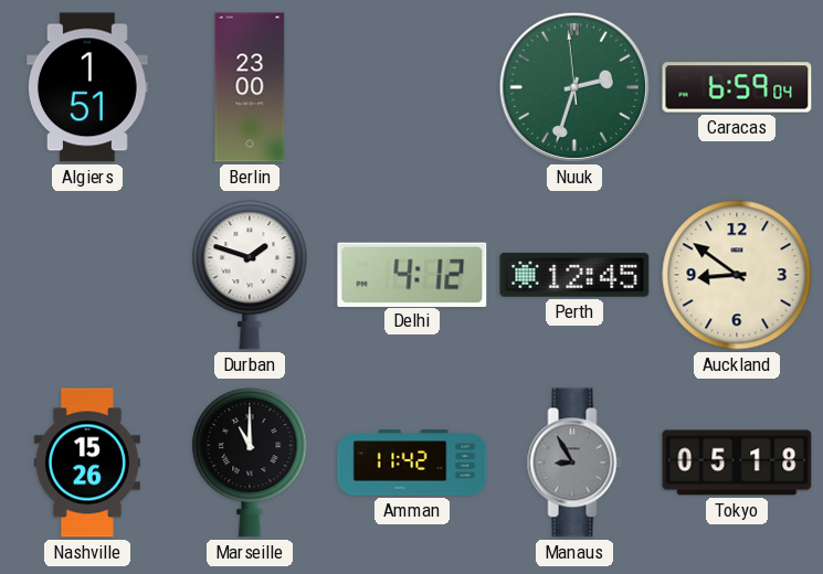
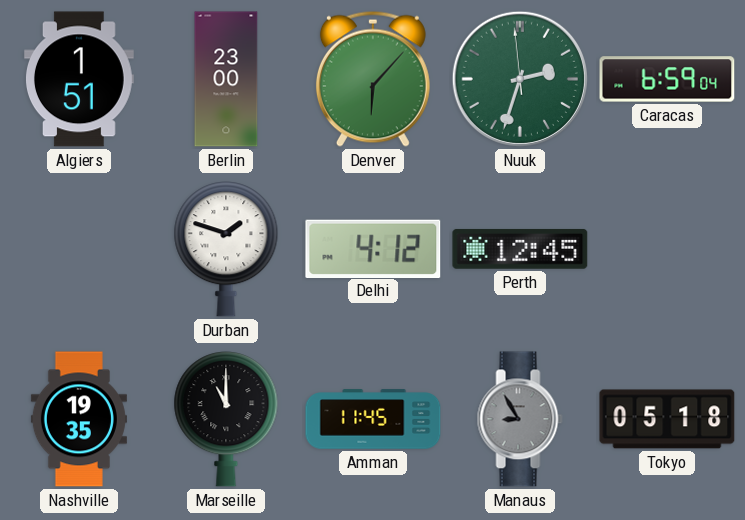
Denver: none -> 6:07
Auckland: 8:51 -> none
Nashville: 15:26 -> 19:35
Amman: 11:42 -> 11:45
